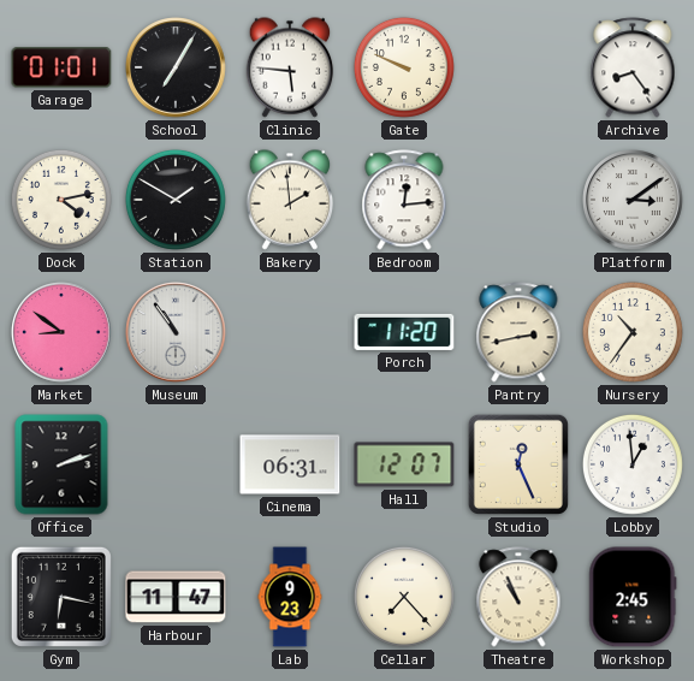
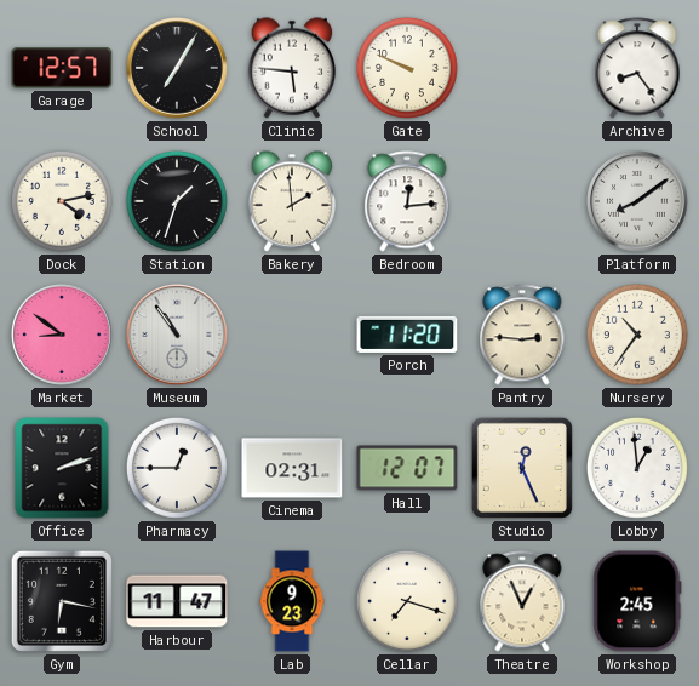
Garage: 01:01 -> 12:57
Station: 1:50 -> 1:33
Platform: 3:09 -> 8:09
Pantry: 2:43 -> 2:46
Pharmacy: none -> 12:45
Cinema: 06:31 -> 02:31
Cellar: 7:23 -> 7:18
Theatre: 10:56 -> 12:56
